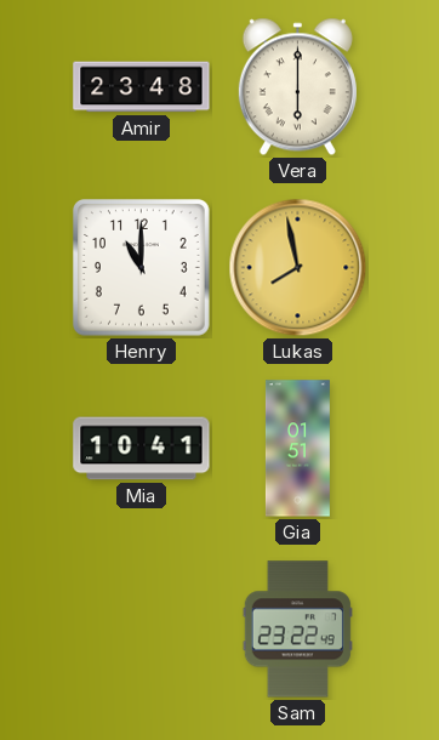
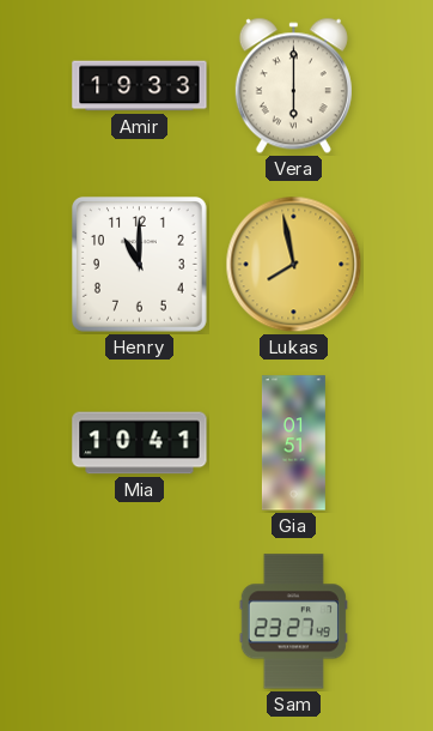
Amir: 23:48 -> 19:33
Sam: 23:22 -> 23:27
